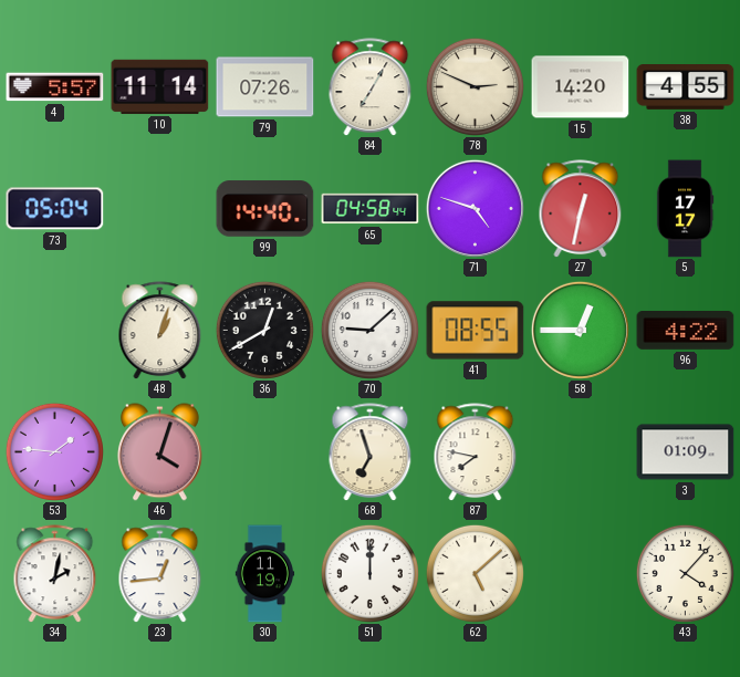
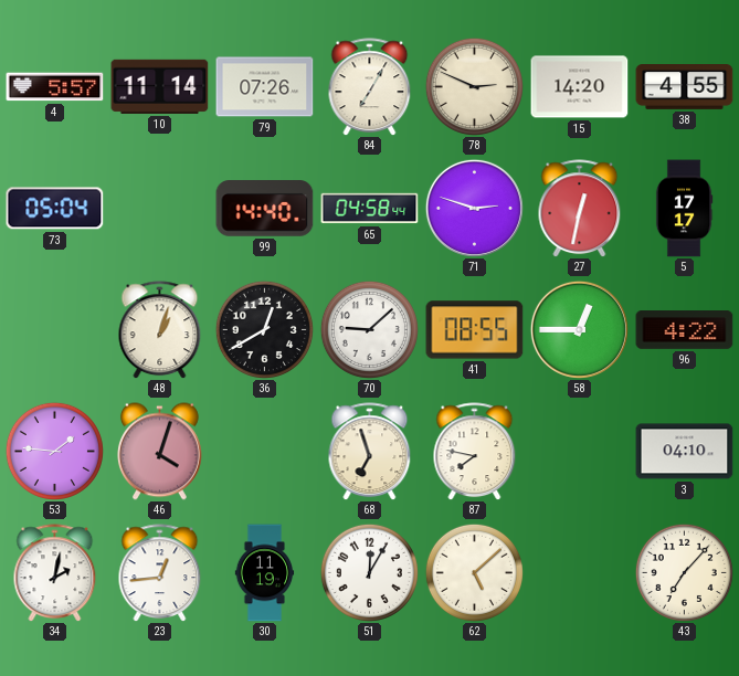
71: 4:48 -> 2:48
3: 01:09 -> 04:10
51: 12:00 -> 12:05
43: 4:07 -> 7:07
